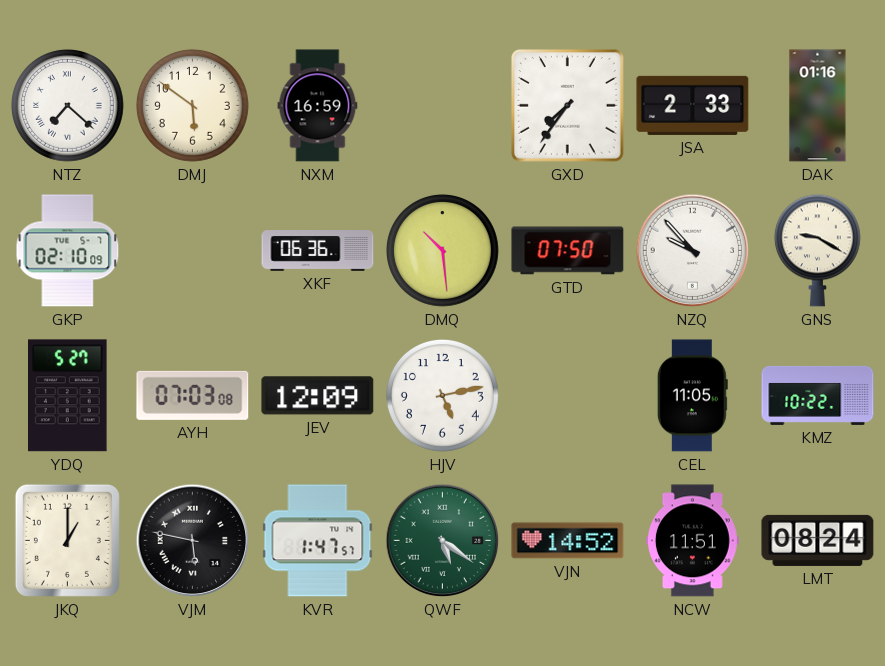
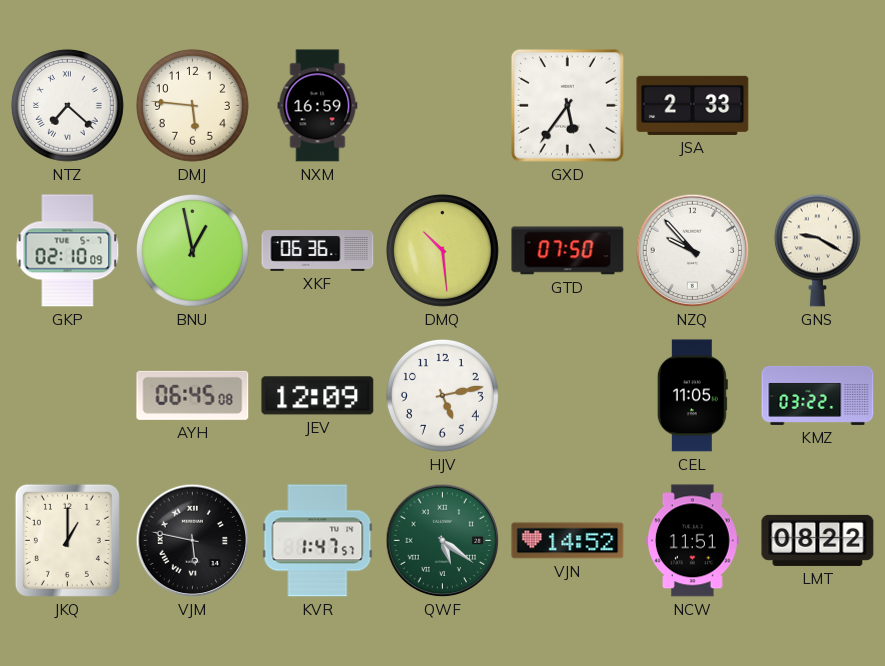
DMJ: 5:51 -> 5:46
GXD: 7:36 -> 5:36
DAK: 01:16 -> none
BNU: none -> 12:58
YDQ: 5:27 -> none
AYH: 07:03 -> 06:45
KMZ: 10:22 -> 03:22
LMT: 08:24 -> 08:22
